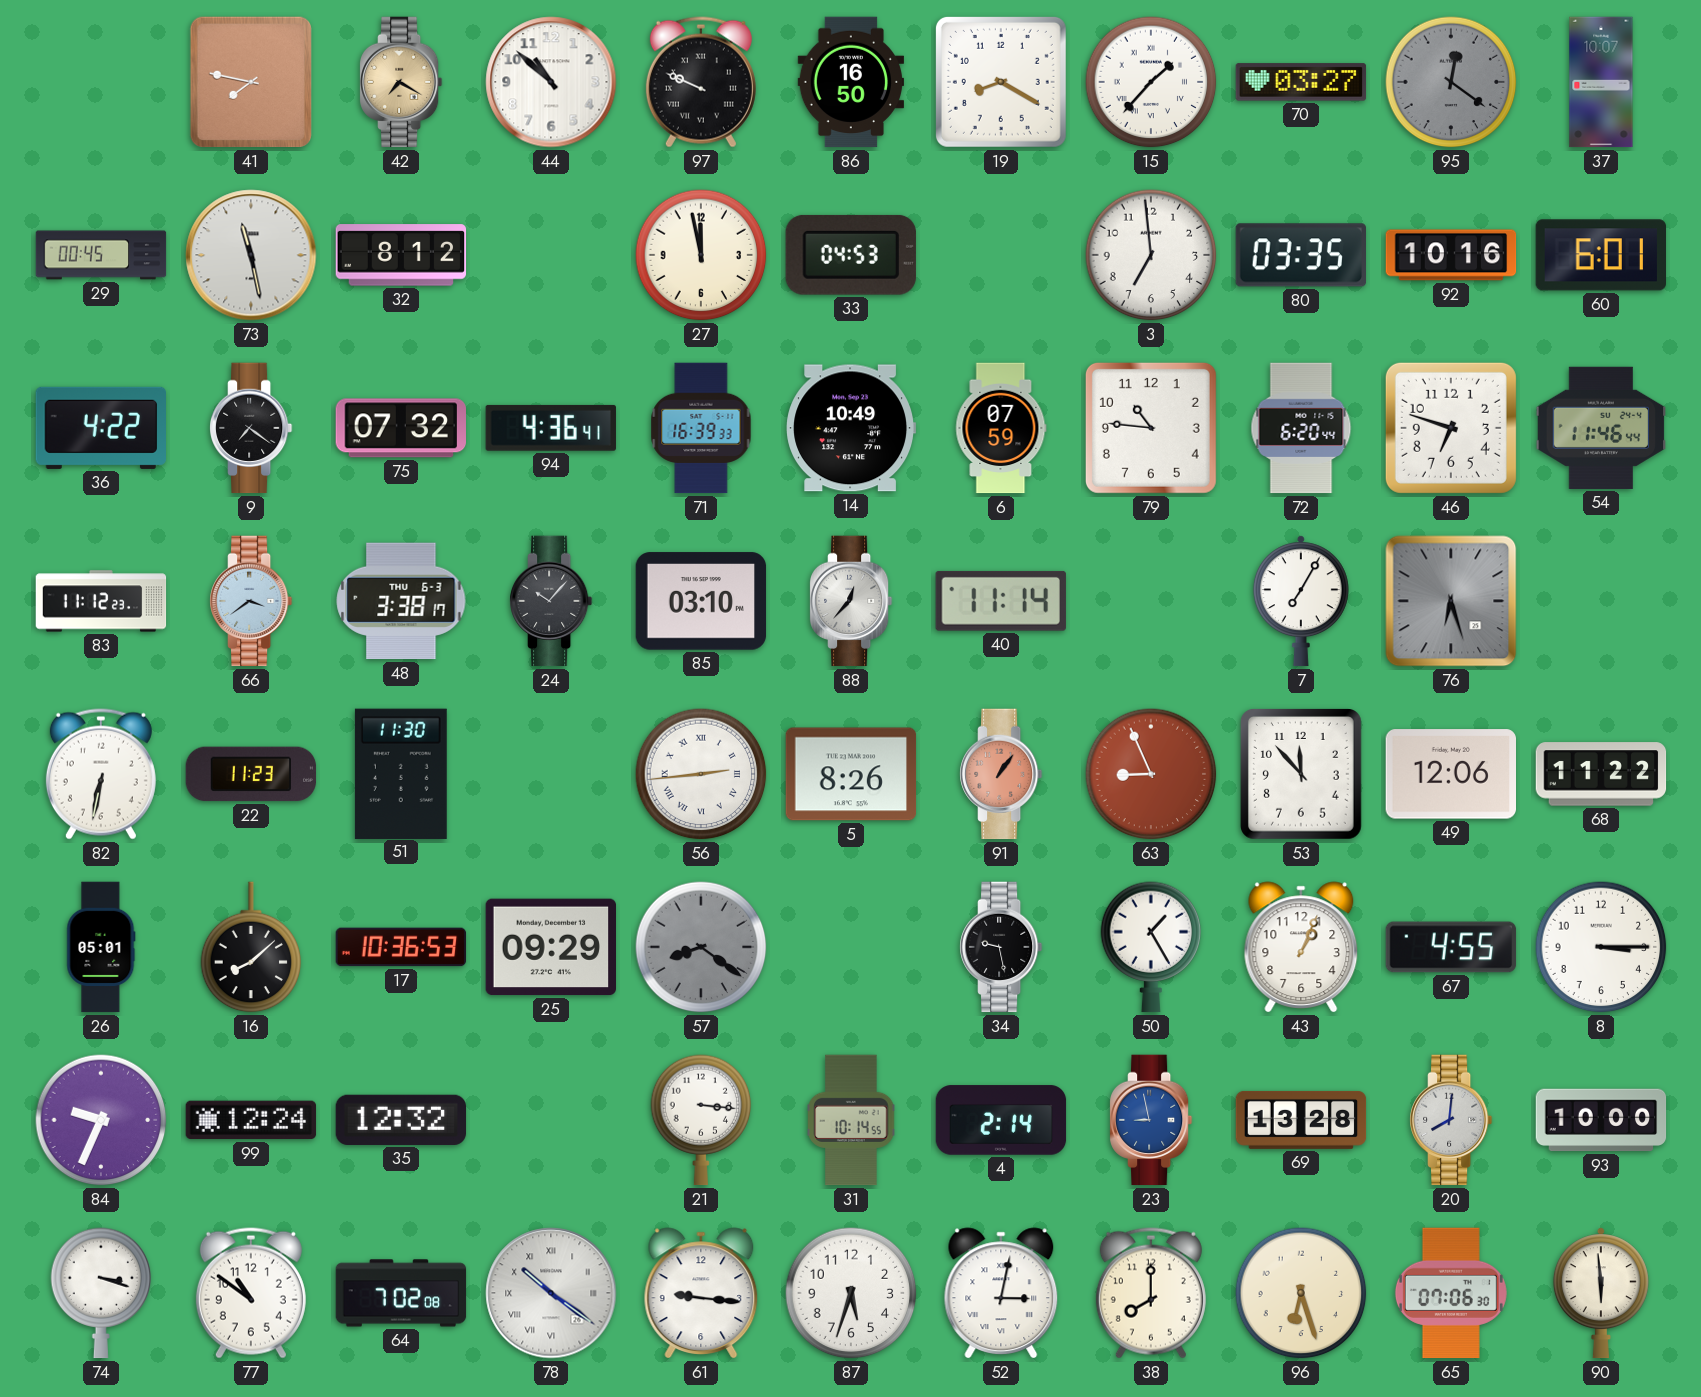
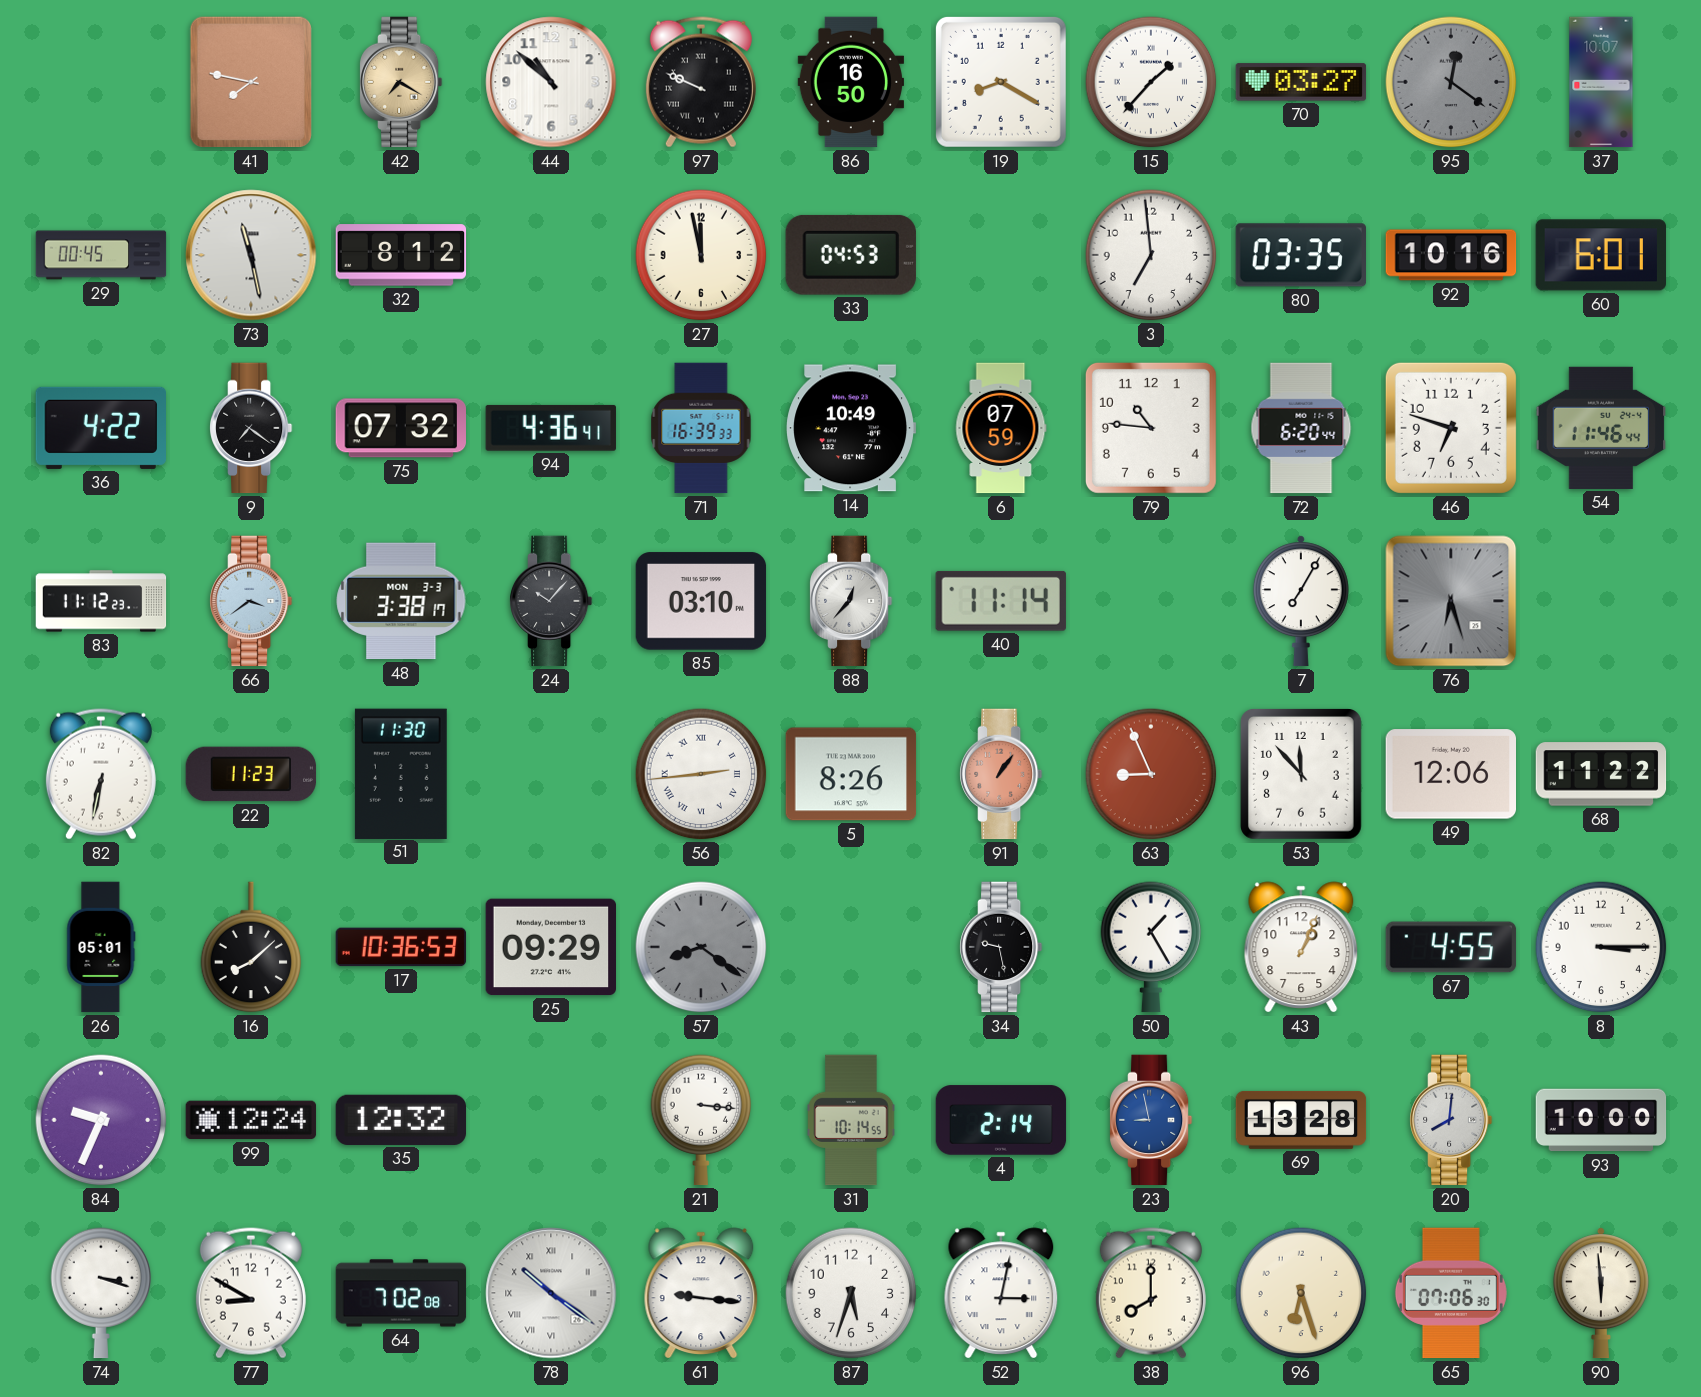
48 date: THU 6-3 -> MON 3-3
77: 10:51 -> 8:50
